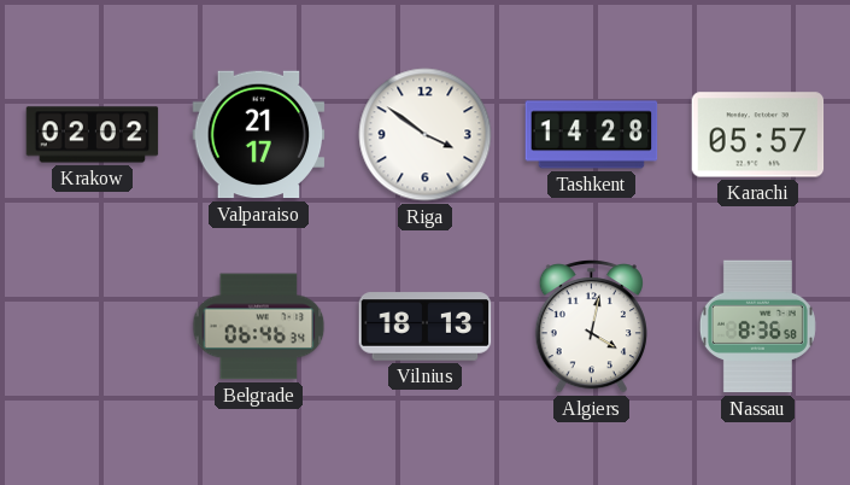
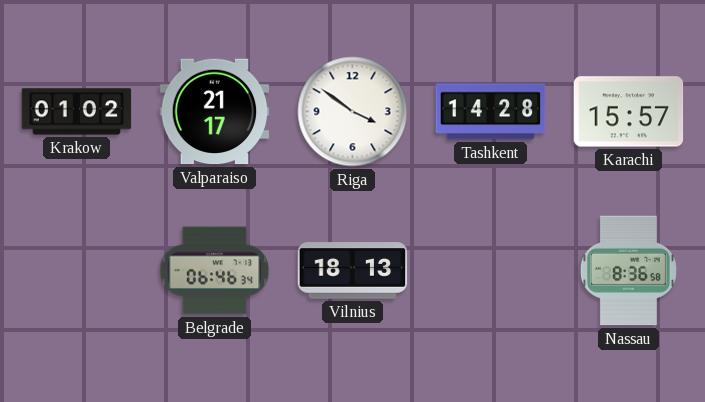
Krakow: 02:02 -> 01:02
Karachi: 05:57 -> 15:57
Algiers: 4:02 -> none
